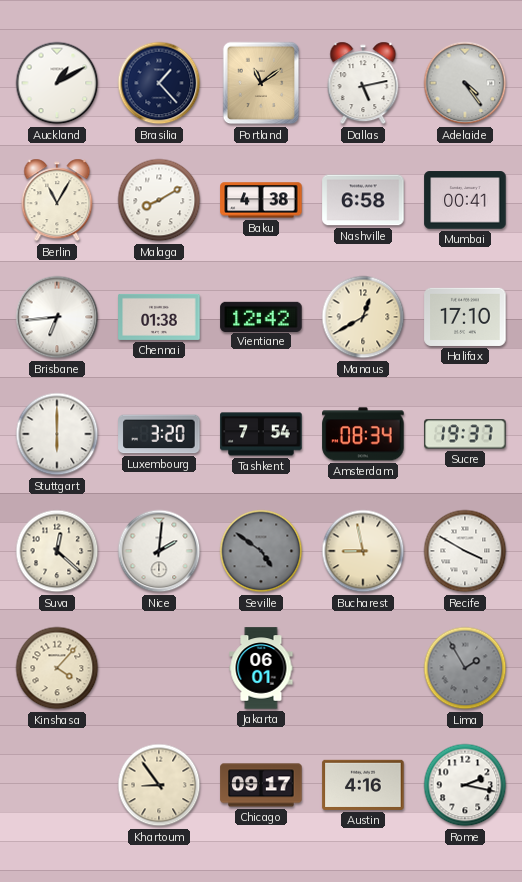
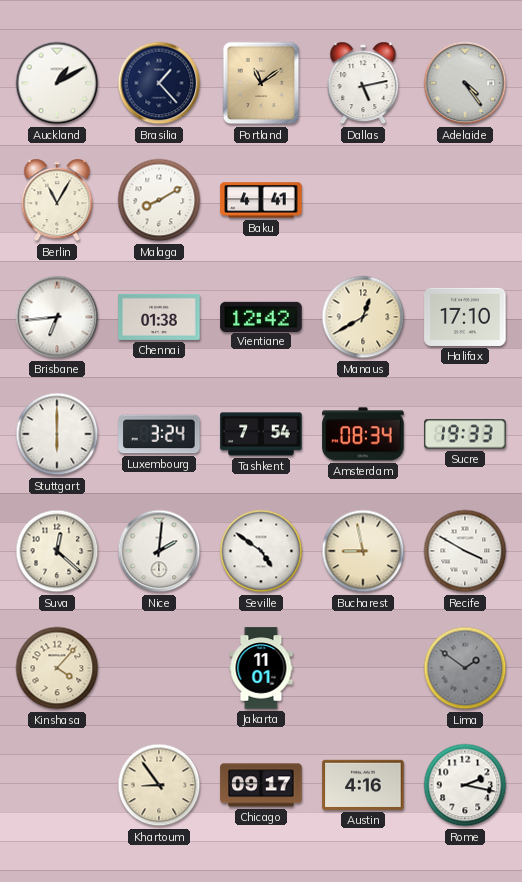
Baku: 4:38 -> 4:41
Nashville: 6:58 -> none
Mumbai: 00:41 -> none
Luxembourg: 3:20 -> 3:24
Sucre: 19:37 -> 19:33
Seville dial: grey -> white
Jakarta: 06:01 -> 11:01
Lima: 1:55 -> 1:51
